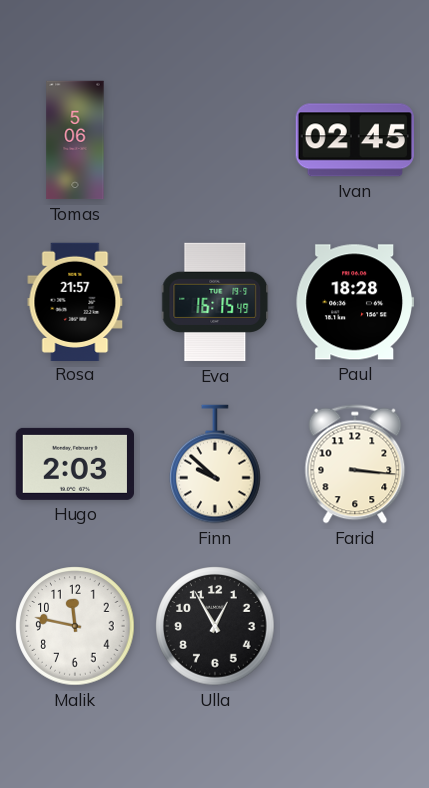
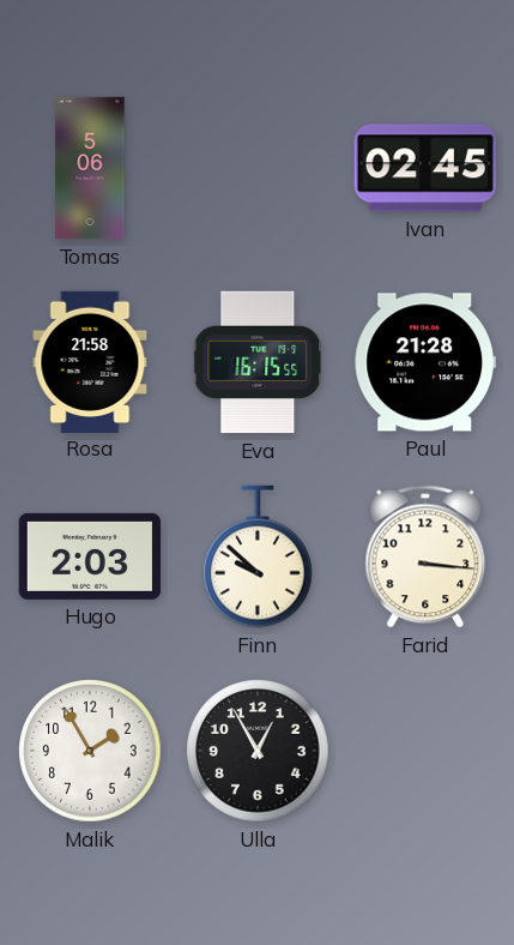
Rosa: 21:57 -> 21:58
Eva: 16:15:49 -> 16:15:55
Paul: 18:28 -> 21:28
Malik: 11:47 -> 1:55
